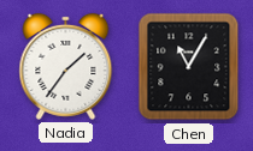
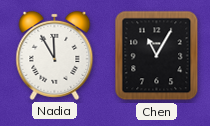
Nadia: 1:36 -> 11:55
